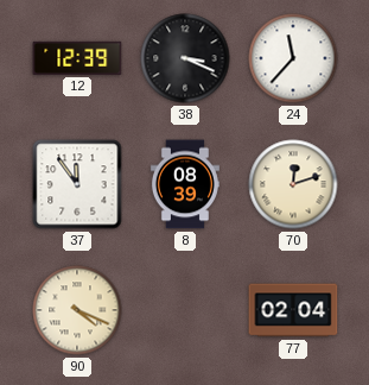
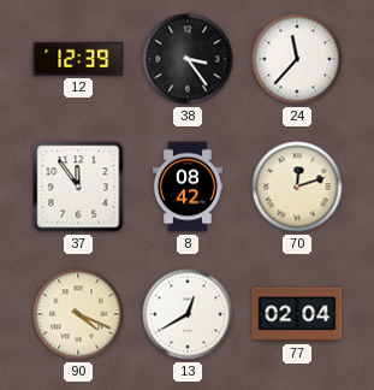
38: 3:19 -> 3:24
8: 08:39 -> 08:42
13: none -> 12:40
